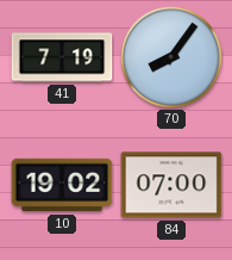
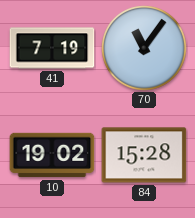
70: 8:06 -> 11:06
84: 07:00 -> 15:28
